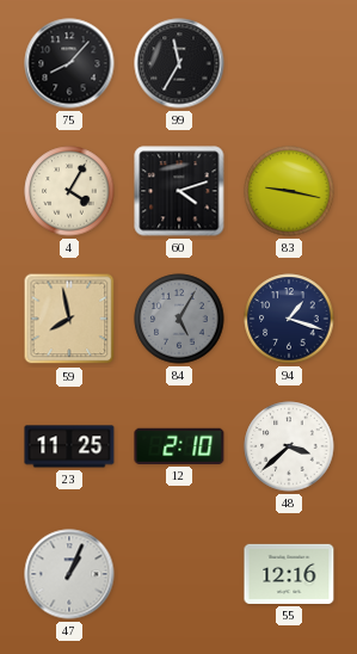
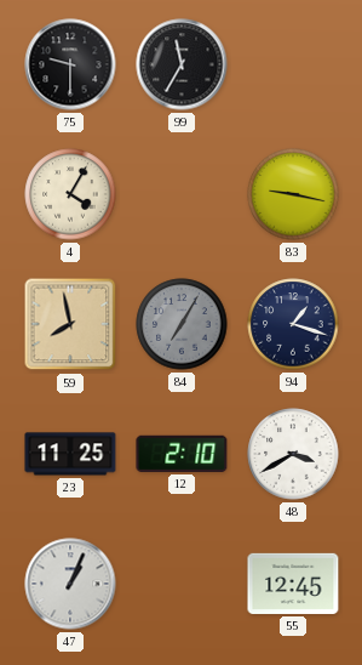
75: 8:07 -> 9:30
60: 4:12 -> none
84: 5:05 -> 7:05
48: 3:38 -> 3:40
55: 12:16 -> 12:45
